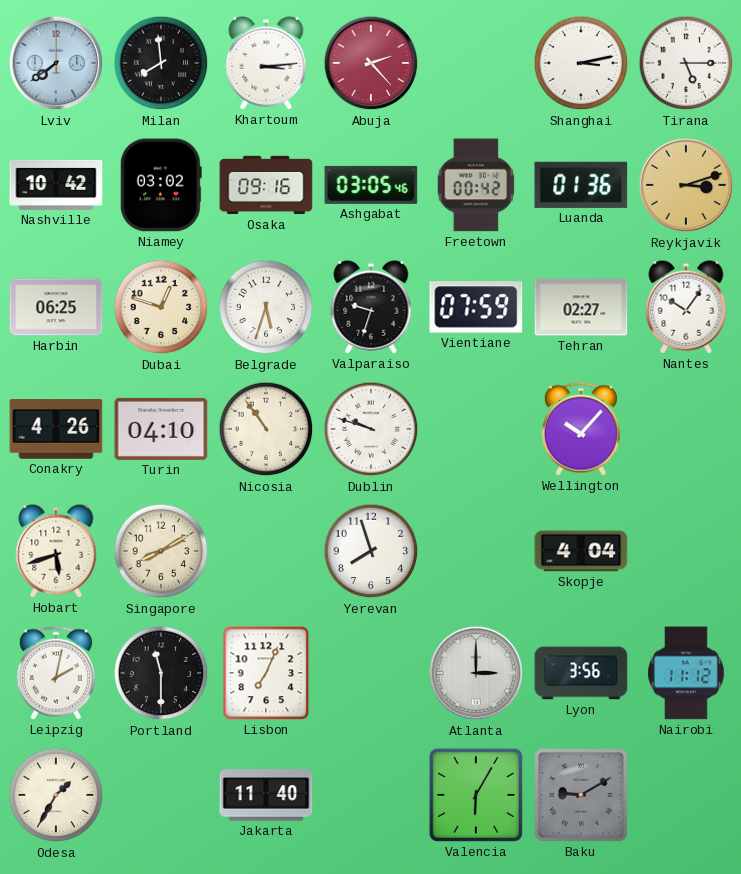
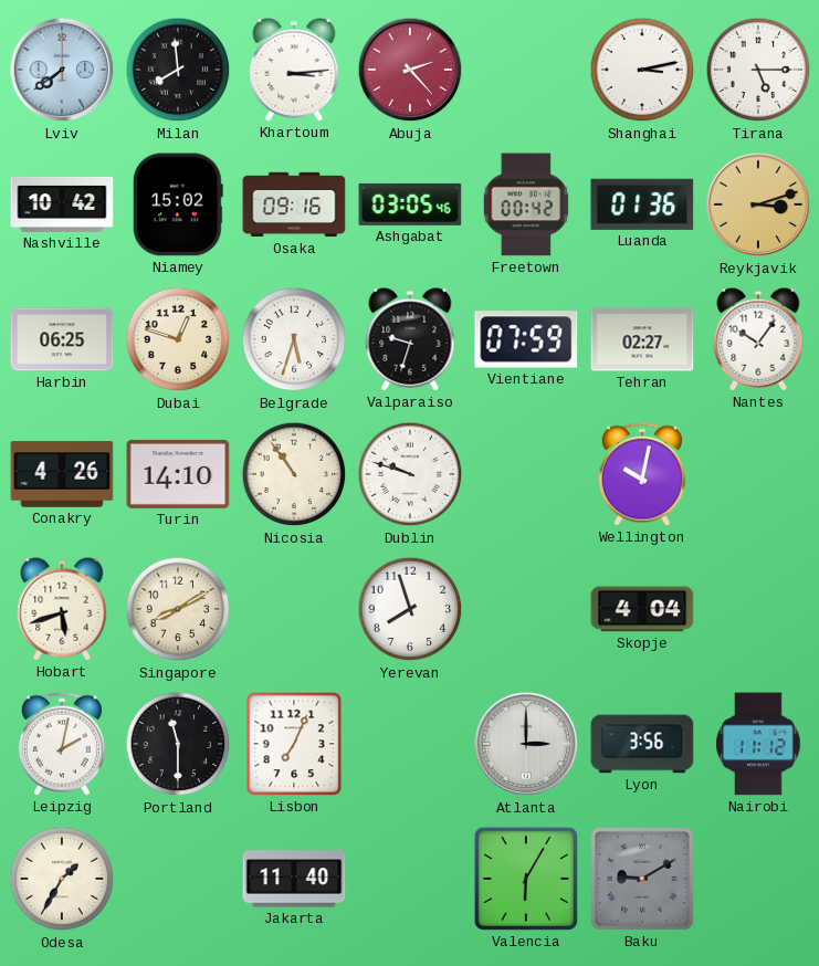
Niamey: 03:02 -> 15:02
Turin: 04:10 -> 14:10
Wellington: 10:07 -> 10:02
